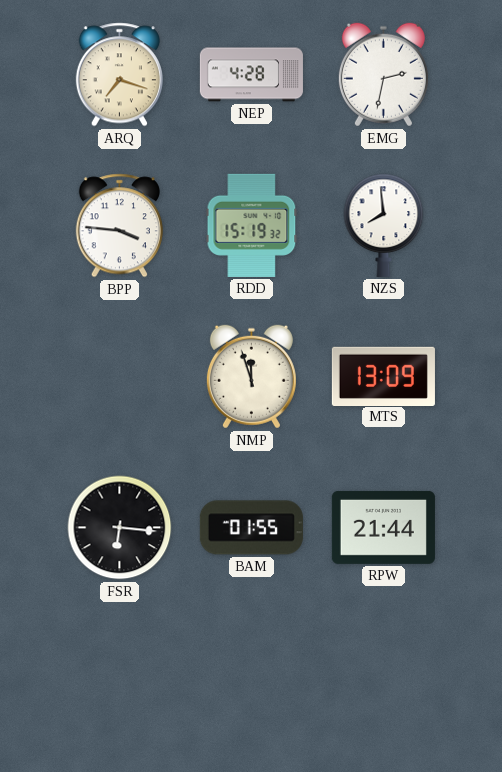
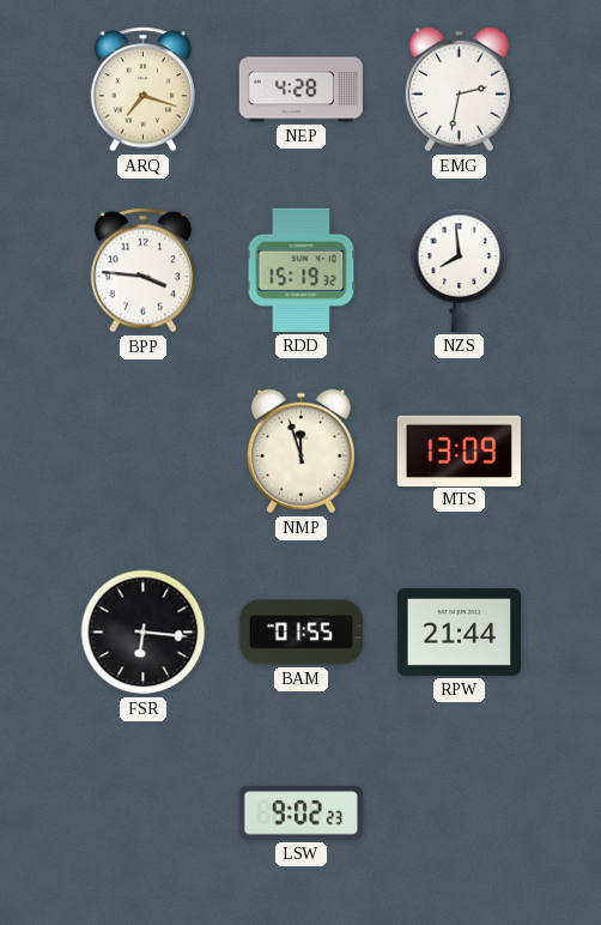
LSW: none -> 9:02
